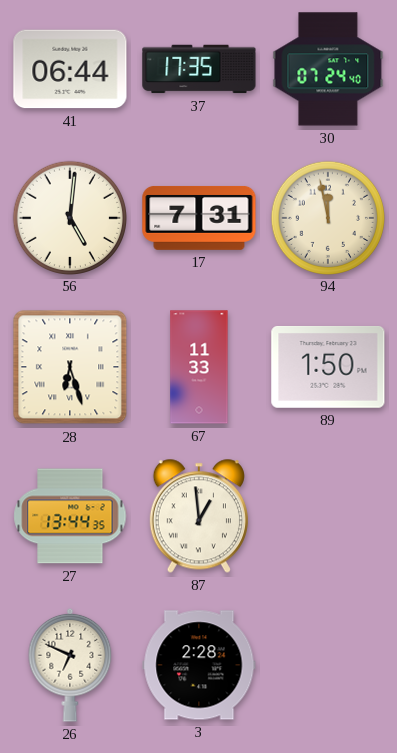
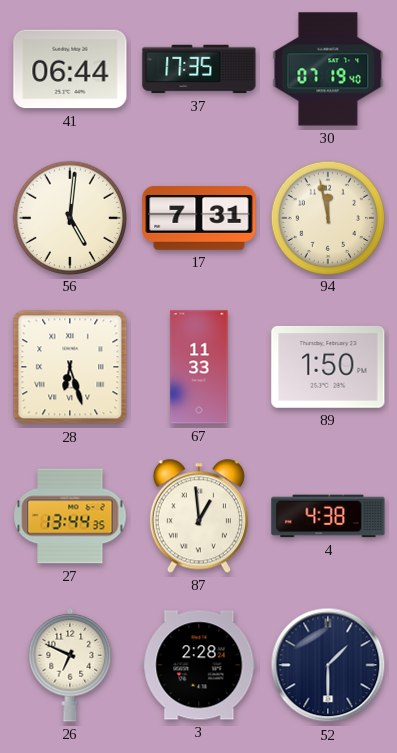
30: 07:24 -> 07:19
4: none -> 4:38
52: none -> 1:30
